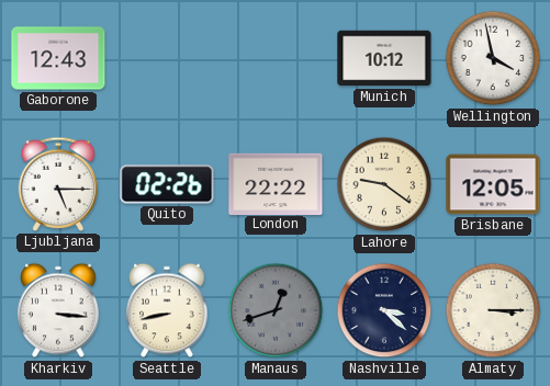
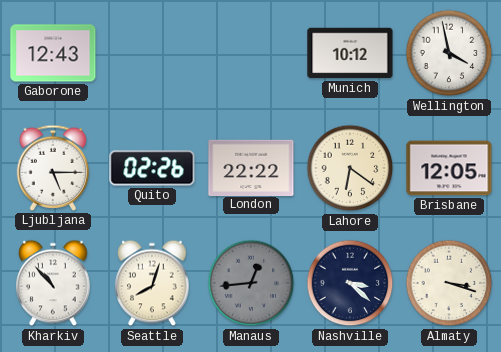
Lahore: 9:21 -> 6:21
Kharkiv: 3:16 -> 10:53
Seattle: 8:43 -> 8:03
Manaus: 12:42 -> 12:44
Almaty: 3:15 -> 3:18
